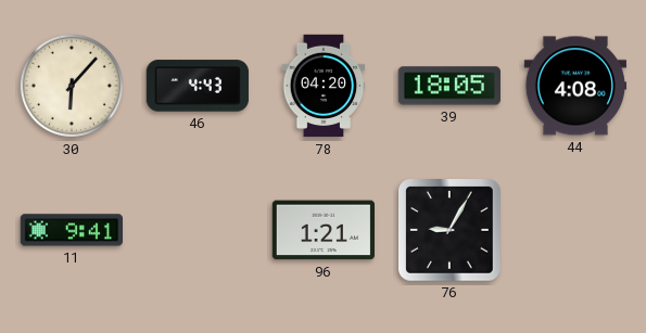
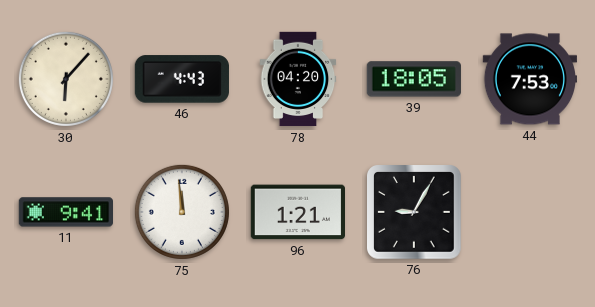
44: 4:08 -> 7:53
75: none -> 11:59
